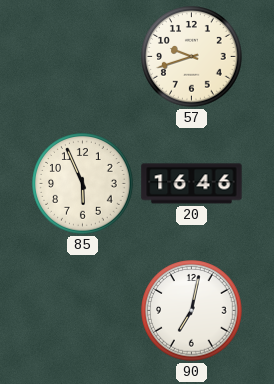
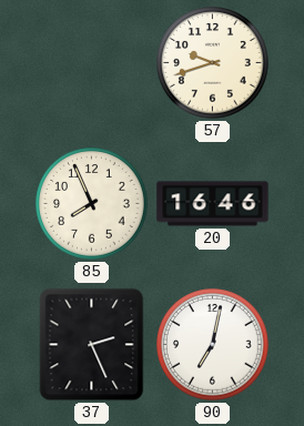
85: 5:56 -> 7:56
37: none -> 2:26
